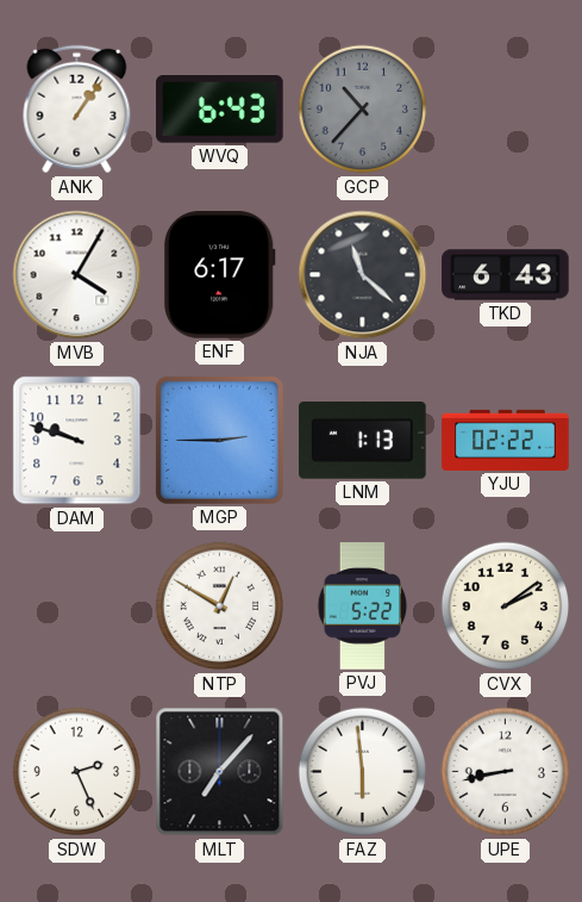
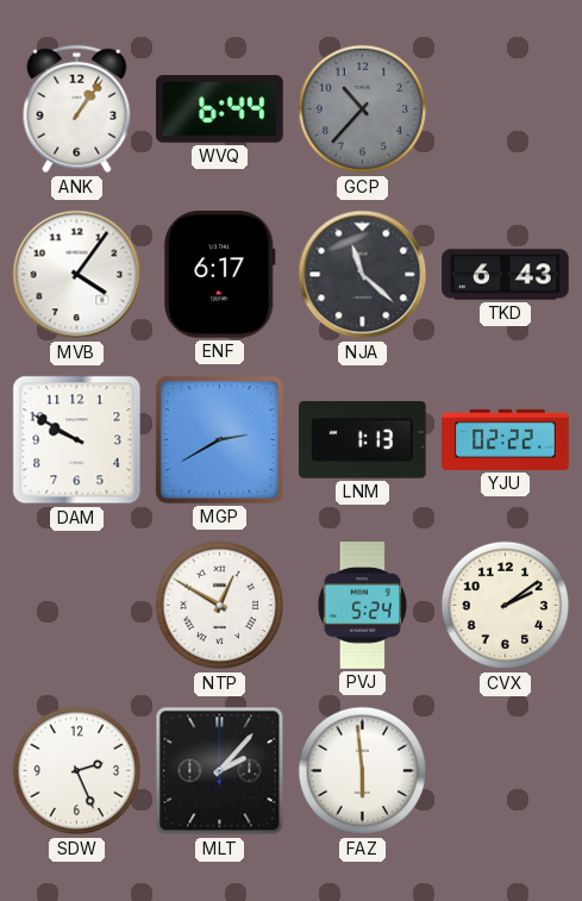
WVQ: 6:43 -> 6:44
MVB: 4:05 -> 4:06
DAM: 9:48 -> 9:50
MGP: 2:45 -> 2:40
PVJ: 5:22 -> 5:24
MLT: 7:07 -> 2:07
UPE: 8:43 -> none
